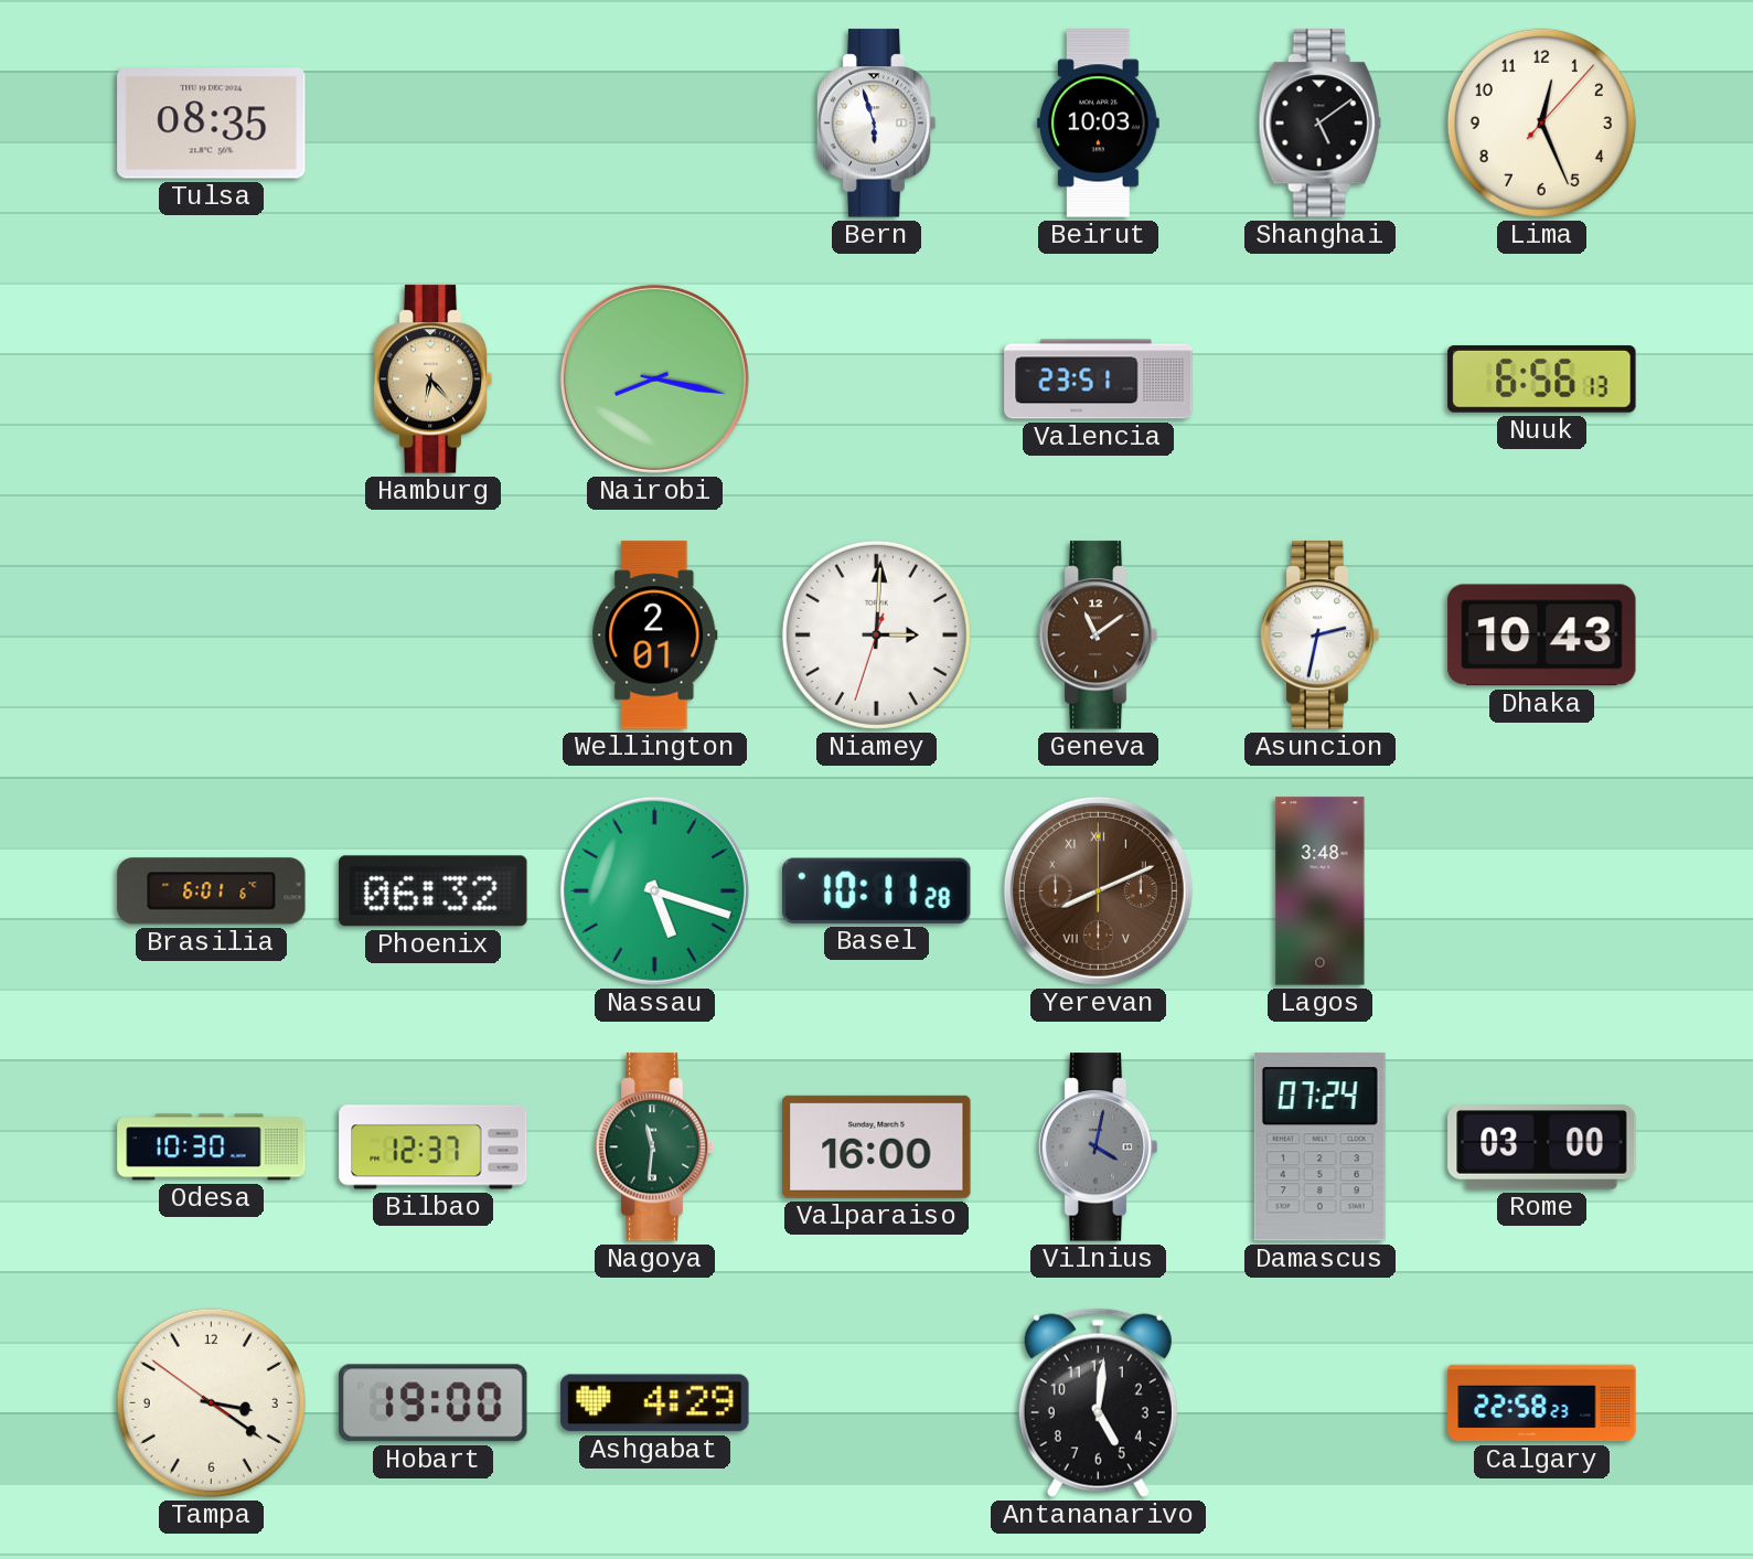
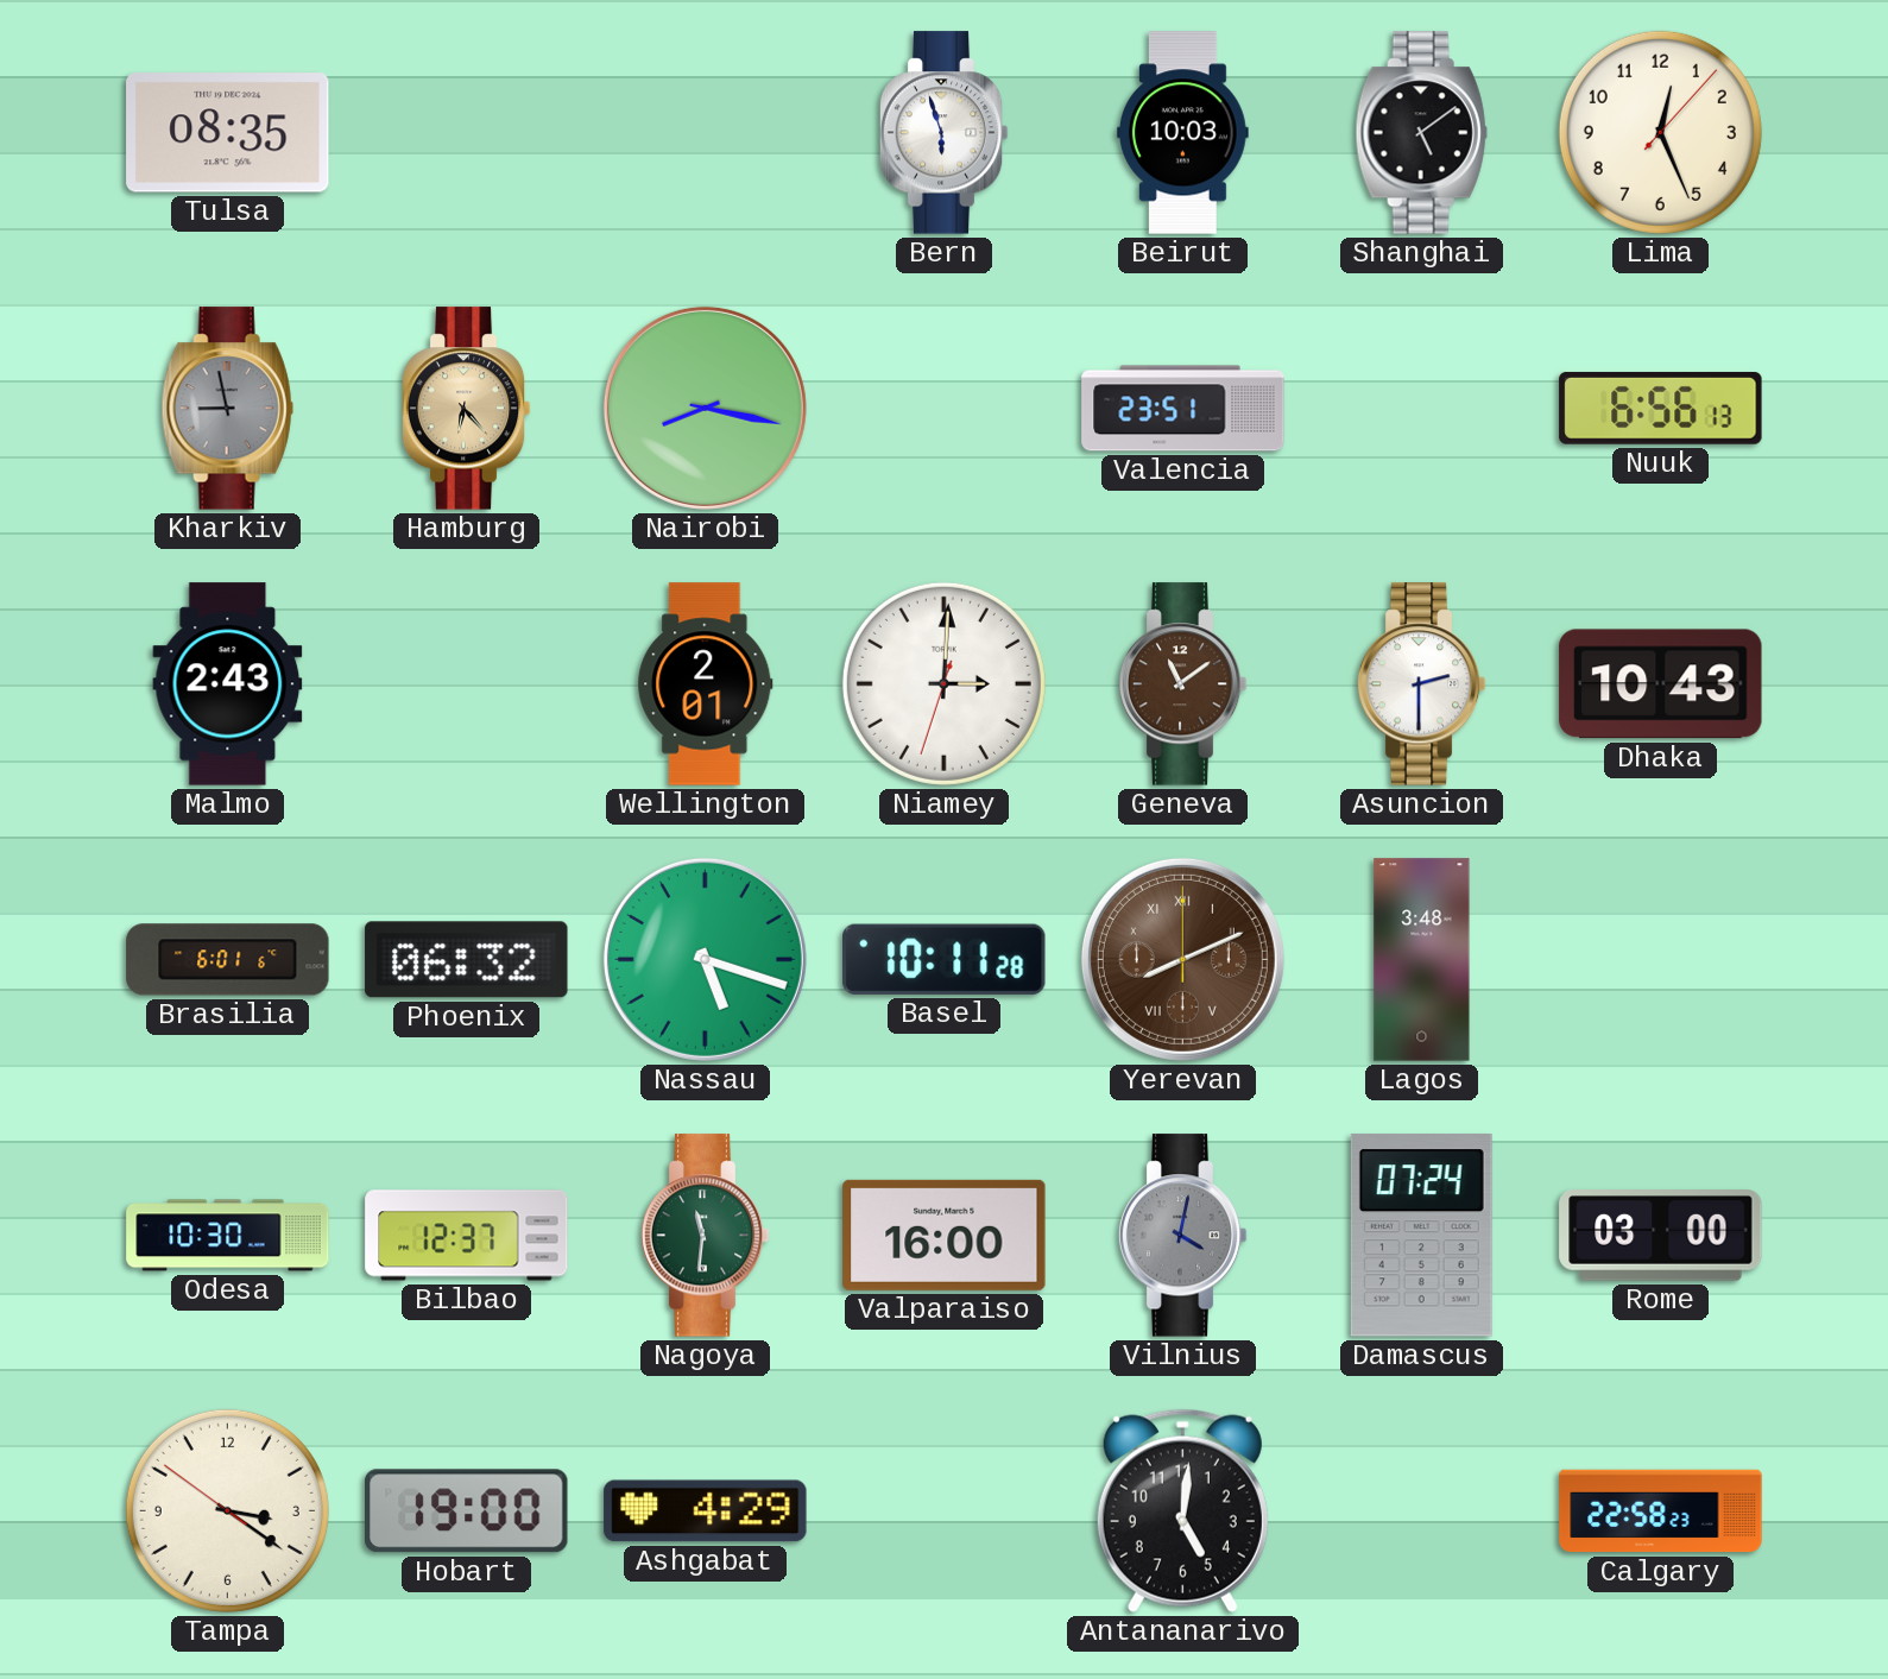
Kharkiv: none -> 8:58
Malmo: none -> 2:43
Asuncion: 2:32 -> 2:30
